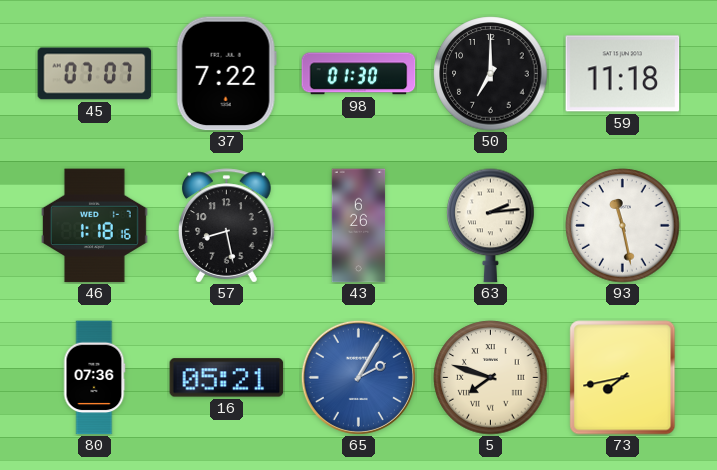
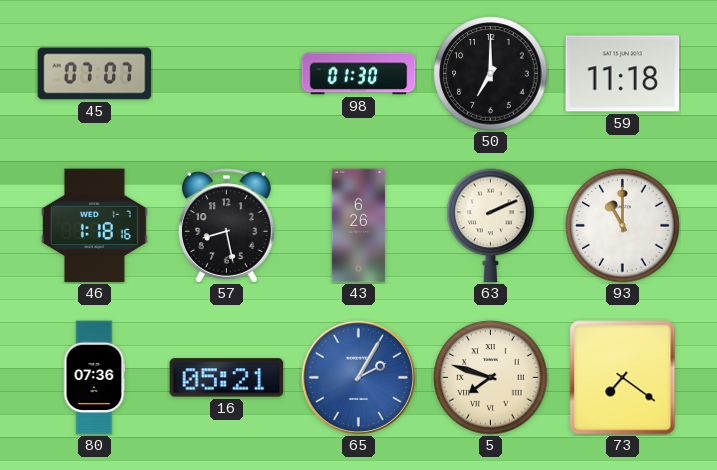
37: 7:22 -> none
63: 2:14 -> 2:11
93: 11:28 -> 11:00
73: 7:43 -> 7:21
